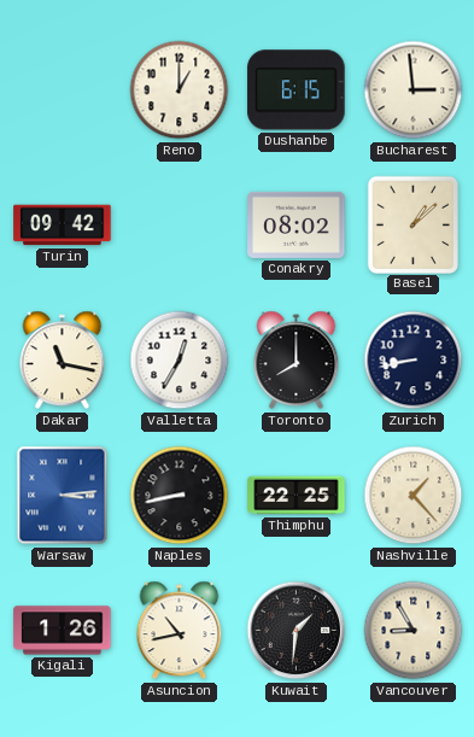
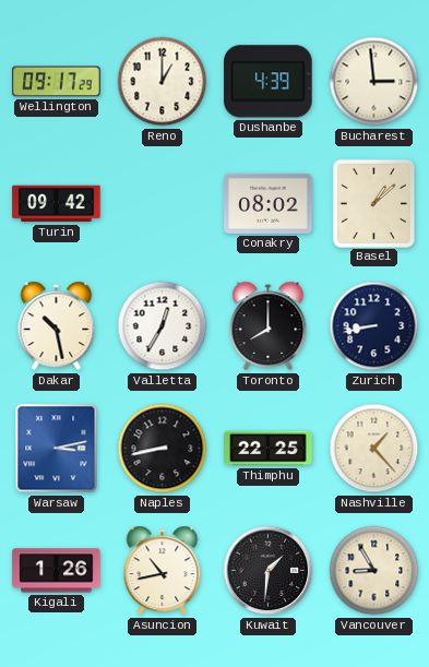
Wellington: none -> 09:17
Dushanbe: 6:15 -> 4:39
Dakar: 11:17 -> 10:28
Warsaw: 3:14 -> 3:13
